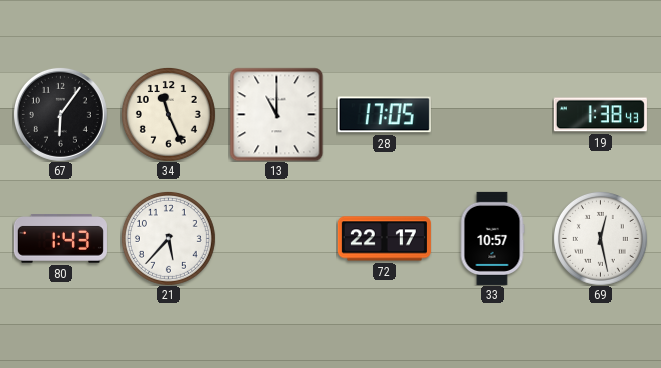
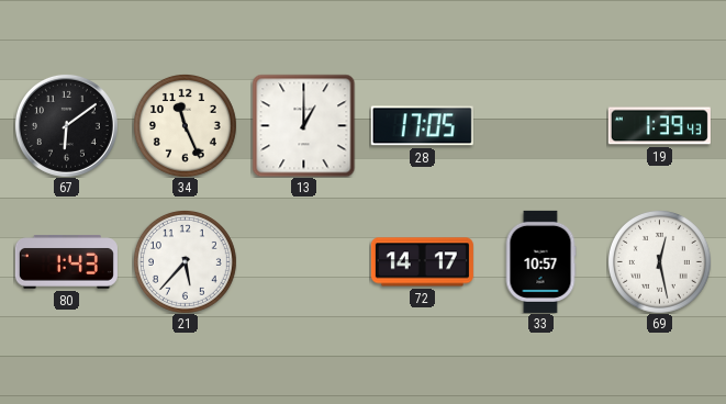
67: 6:06 -> 6:09
13: 11:00 -> 1:00
19: 1:38 -> 1:39
72: 22:17 -> 14:17
